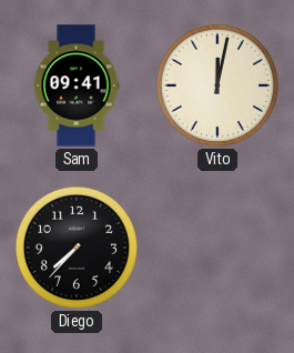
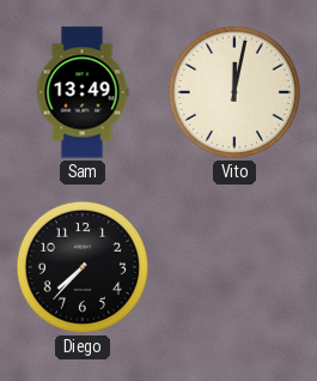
Sam: 09:41 -> 13:49
